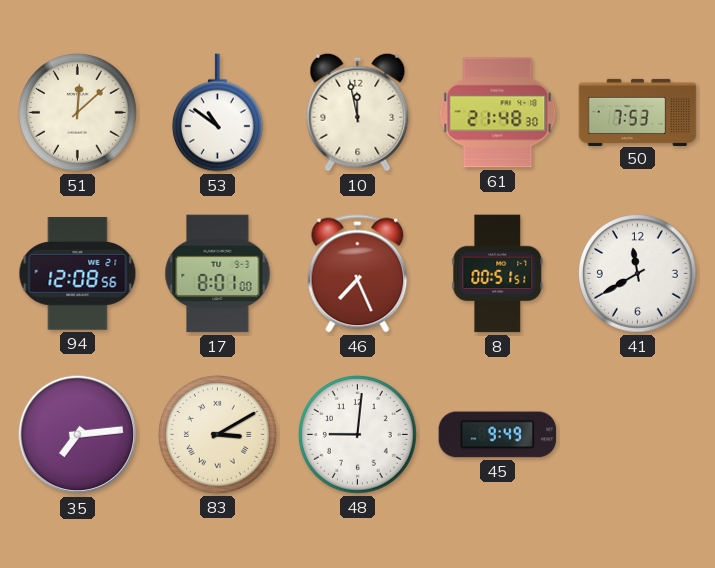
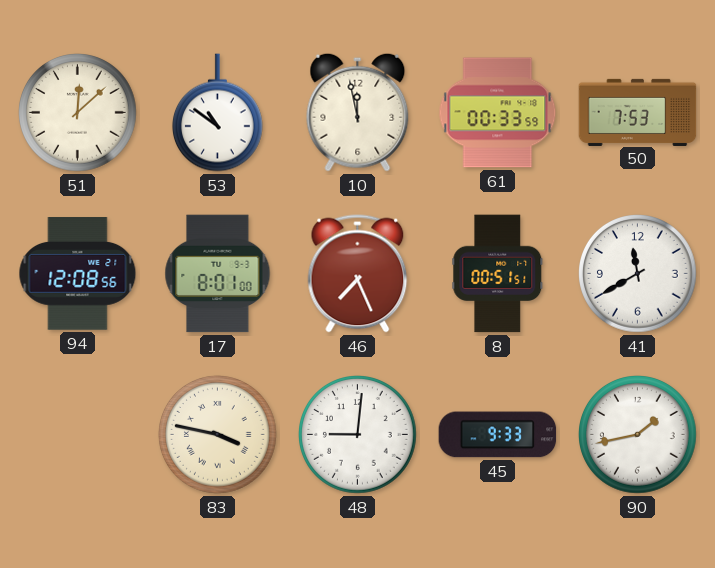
61: 21:48 -> 00:33
35: 7:14 -> none
83: 3:10 -> 3:47
45: 9:49 -> 9:33
90: none -> 1:43
